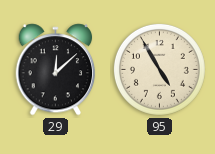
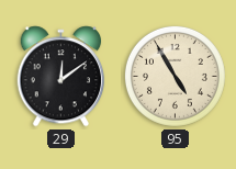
29: 12:08 -> 12:09
